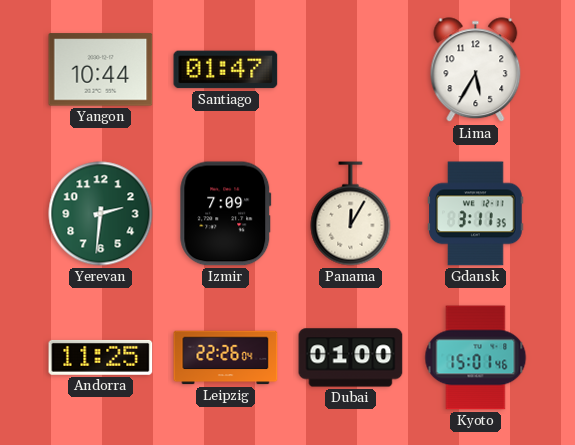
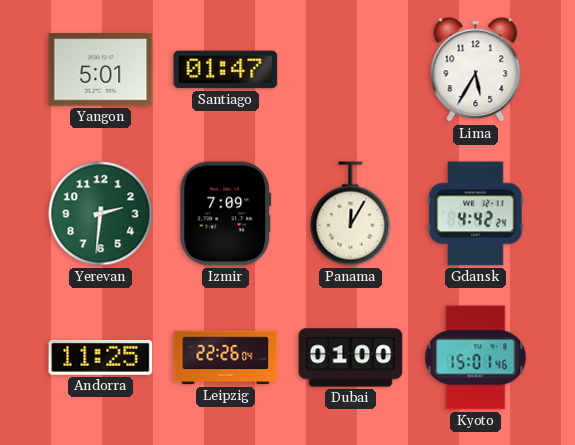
Yangon: 10:44 -> 5:01
Gdansk: 3:11 -> 4:42
